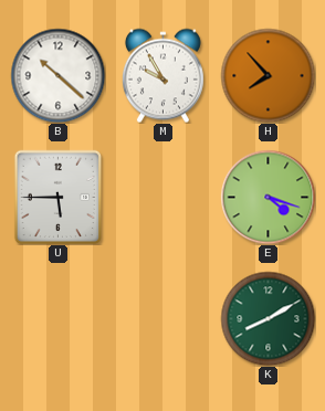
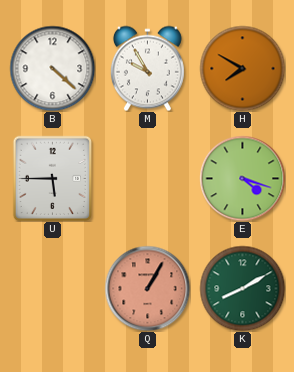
B: 10:22 -> 4:22
H: 7:53 -> 7:50
Q: none -> 1:05
